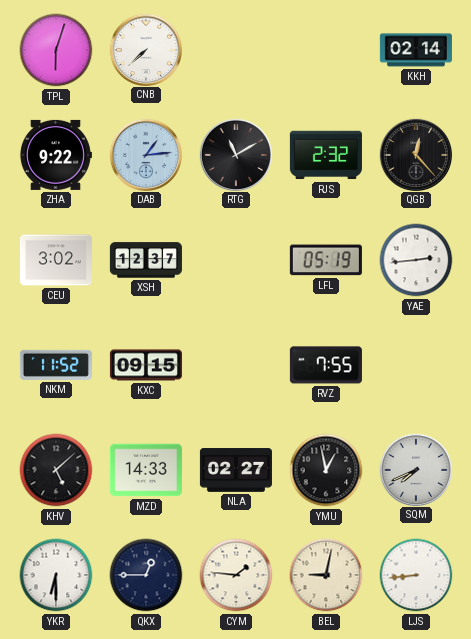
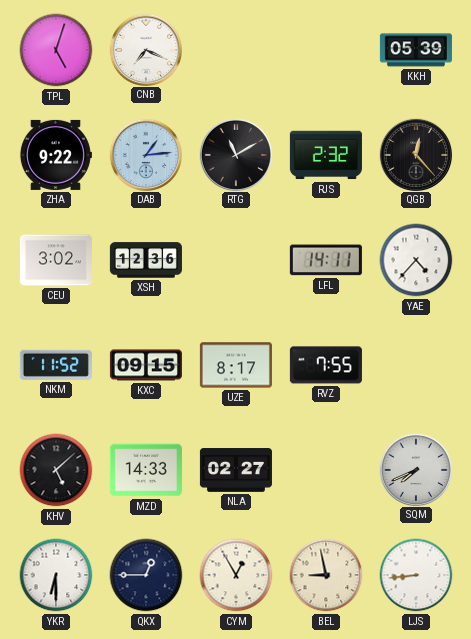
TPL: 6:03 -> 5:03
CNB: 7:38 -> 7:19
KKH: 02:14 -> 05:39
XSH: 12:37 -> 12:36
LFL: 05:19 -> 14:11
YAE: 2:44 -> 4:37
UZE: none -> 8:17
YMU: 12:58 -> none
CYM: 1:46 -> 12:55
BEL: 9:02 -> 8:58
